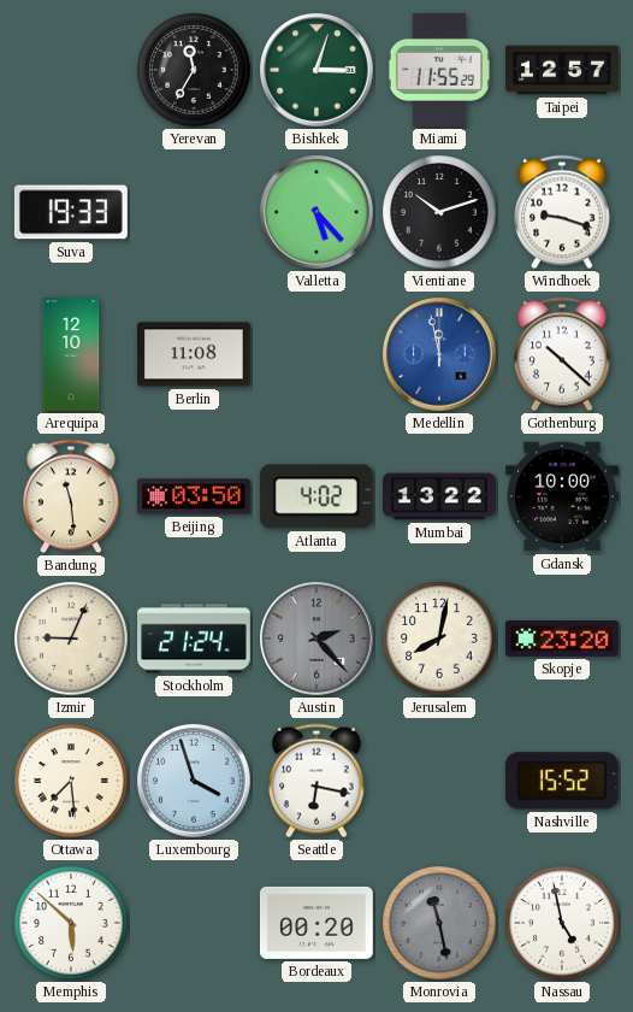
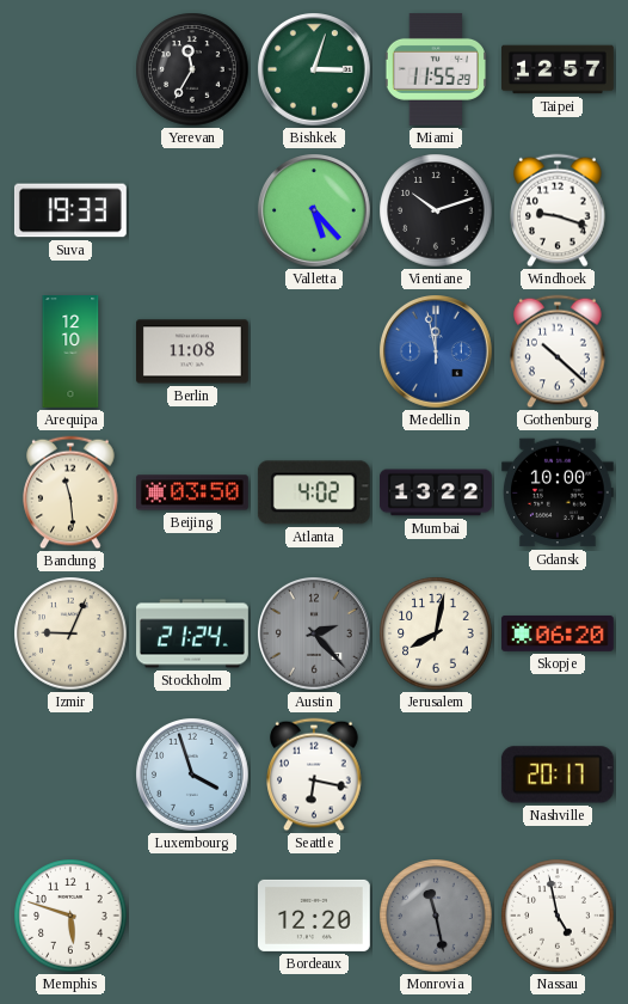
Skopje: 23:20 -> 06:20
Ottawa: 7:29 -> none
Nashville: 15:52 -> 20:17
Memphis: 5:52 -> 5:48
Bordeaux: 00:20 -> 12:20
